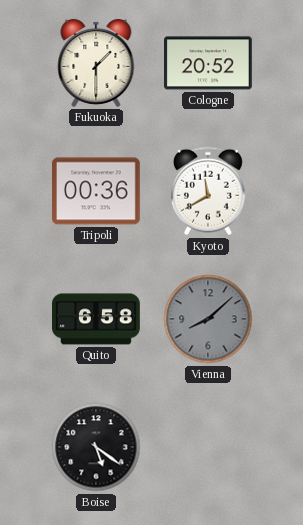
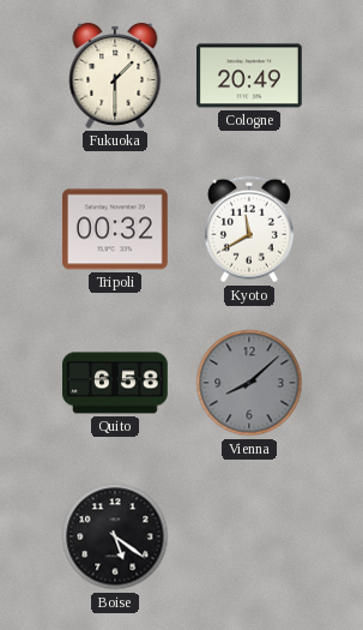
Cologne: 20:52 -> 20:49
Tripoli: 00:36 -> 00:32
